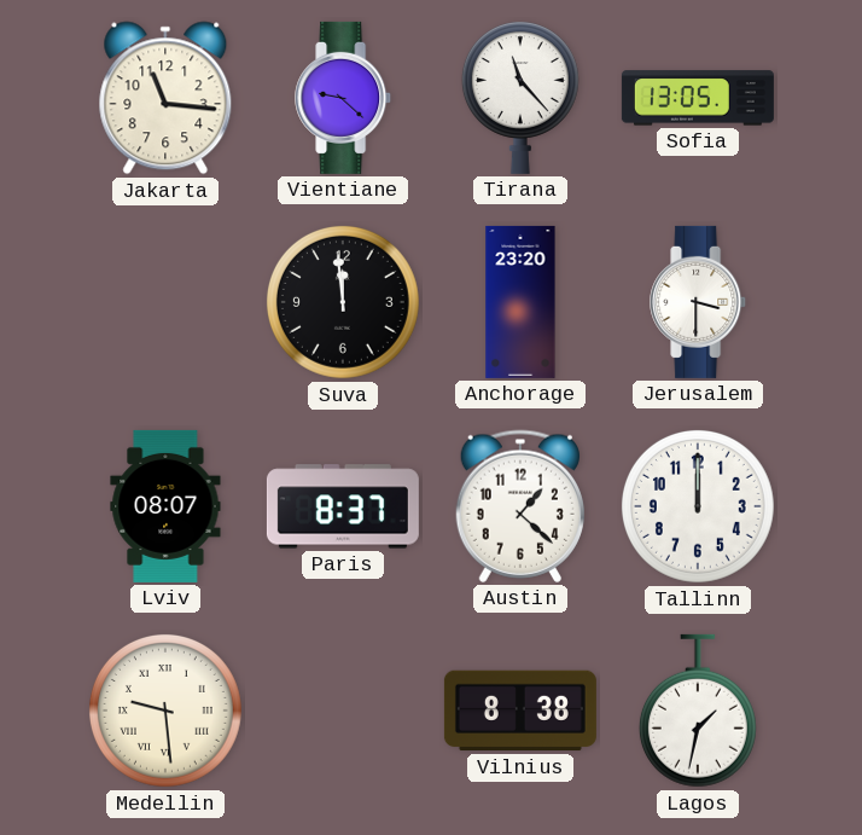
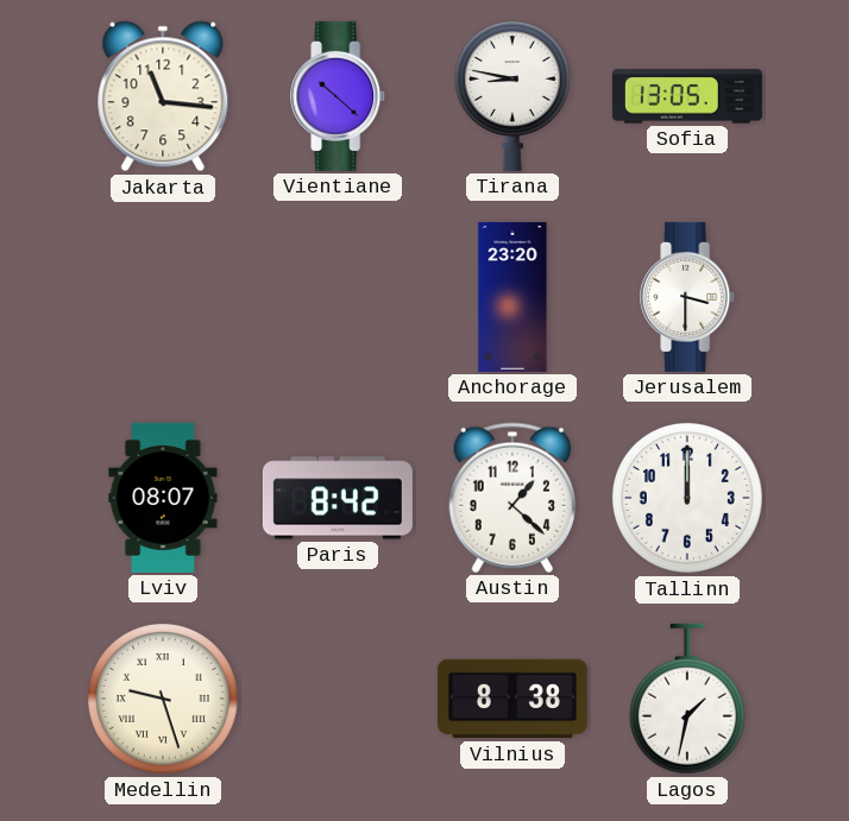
Vientiane: 9:22 -> 10:22
Tirana: 11:23 -> 8:47
Suva: 11:59 -> none
Paris: 8:37 -> 8:42
Medellin: 9:29 -> 9:27
